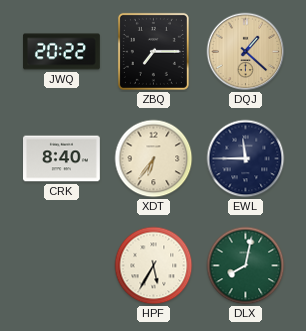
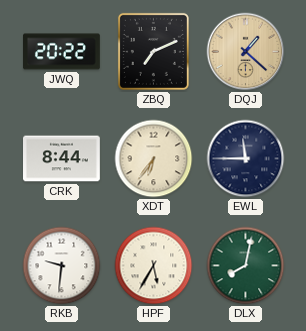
ZBQ: 7:15 -> 7:11
CRK: 8:40 -> 8:44
RKB: none -> 9:31
